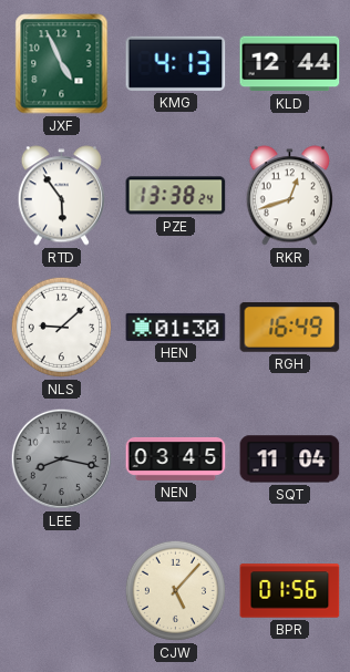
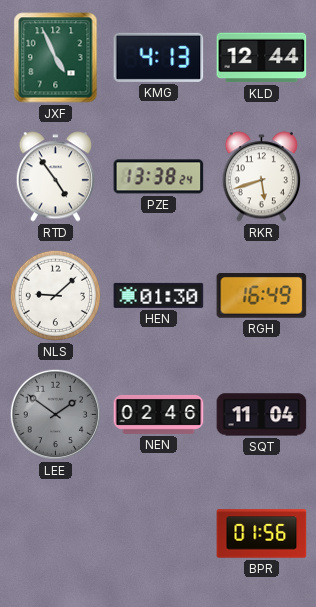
RTD: 5:54 -> 4:54
RKR: 12:42 -> 5:42
LEE: 8:17 -> 1:51
NEN: 03:45 -> 02:46
CJW: 5:07 -> none
